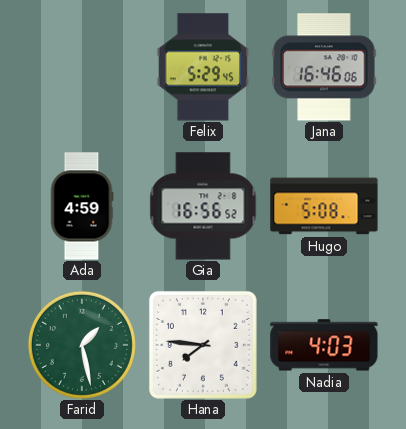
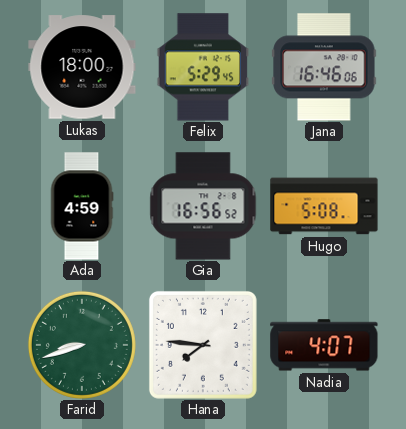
Lukas: none -> 18:00
Farid: 1:28 -> 8:42
Nadia: 4:03 -> 4:07
